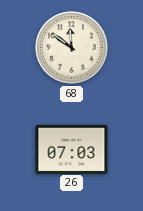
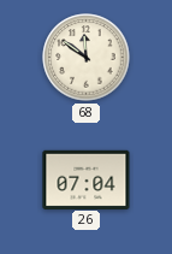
26: 07:03 -> 07:04
